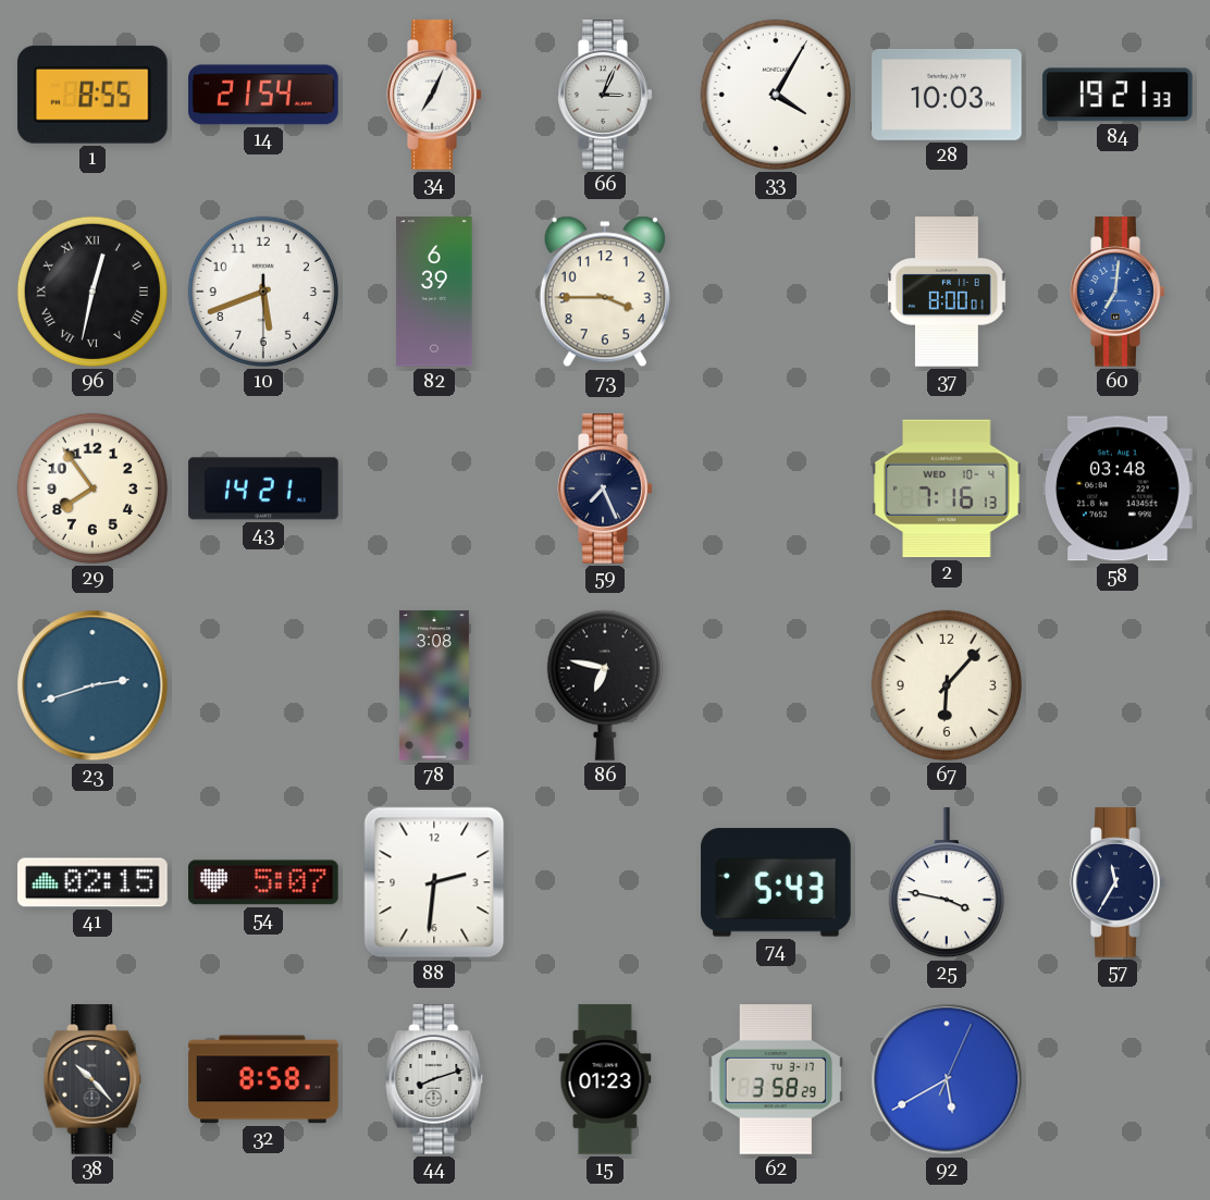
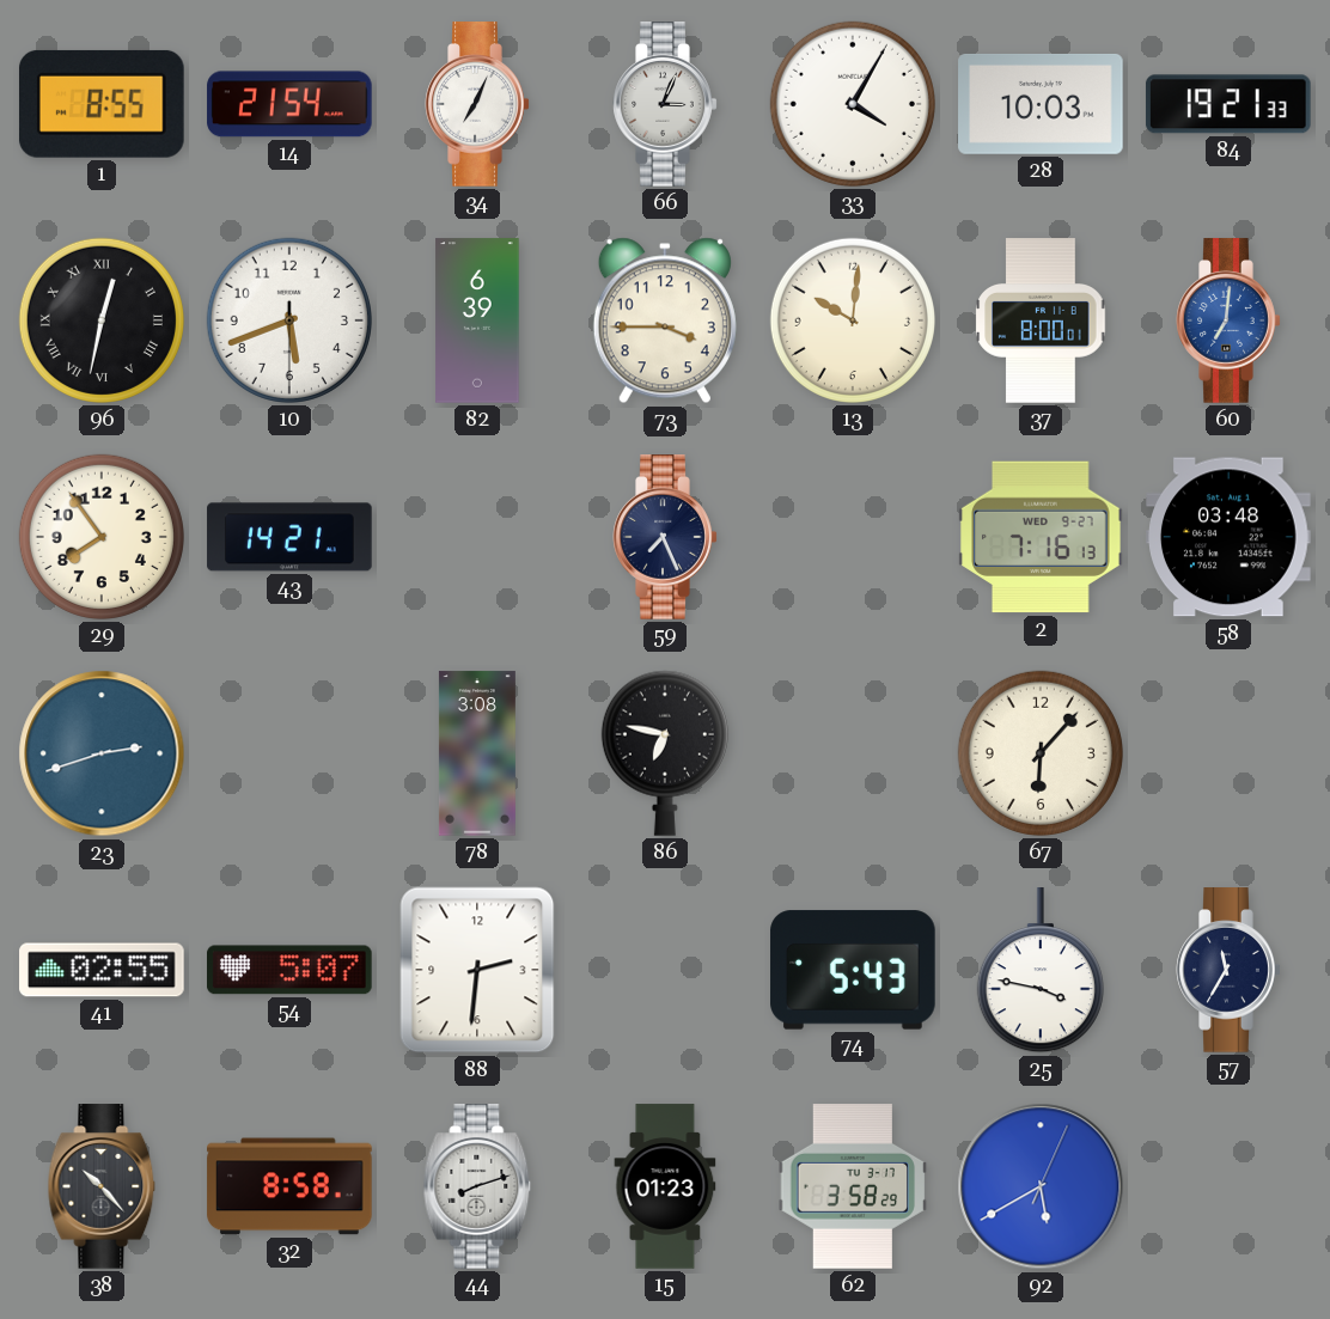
13: none -> 10:01
2 date: WED 10-4 -> WED 9-27
41: 02:15 -> 02:55
